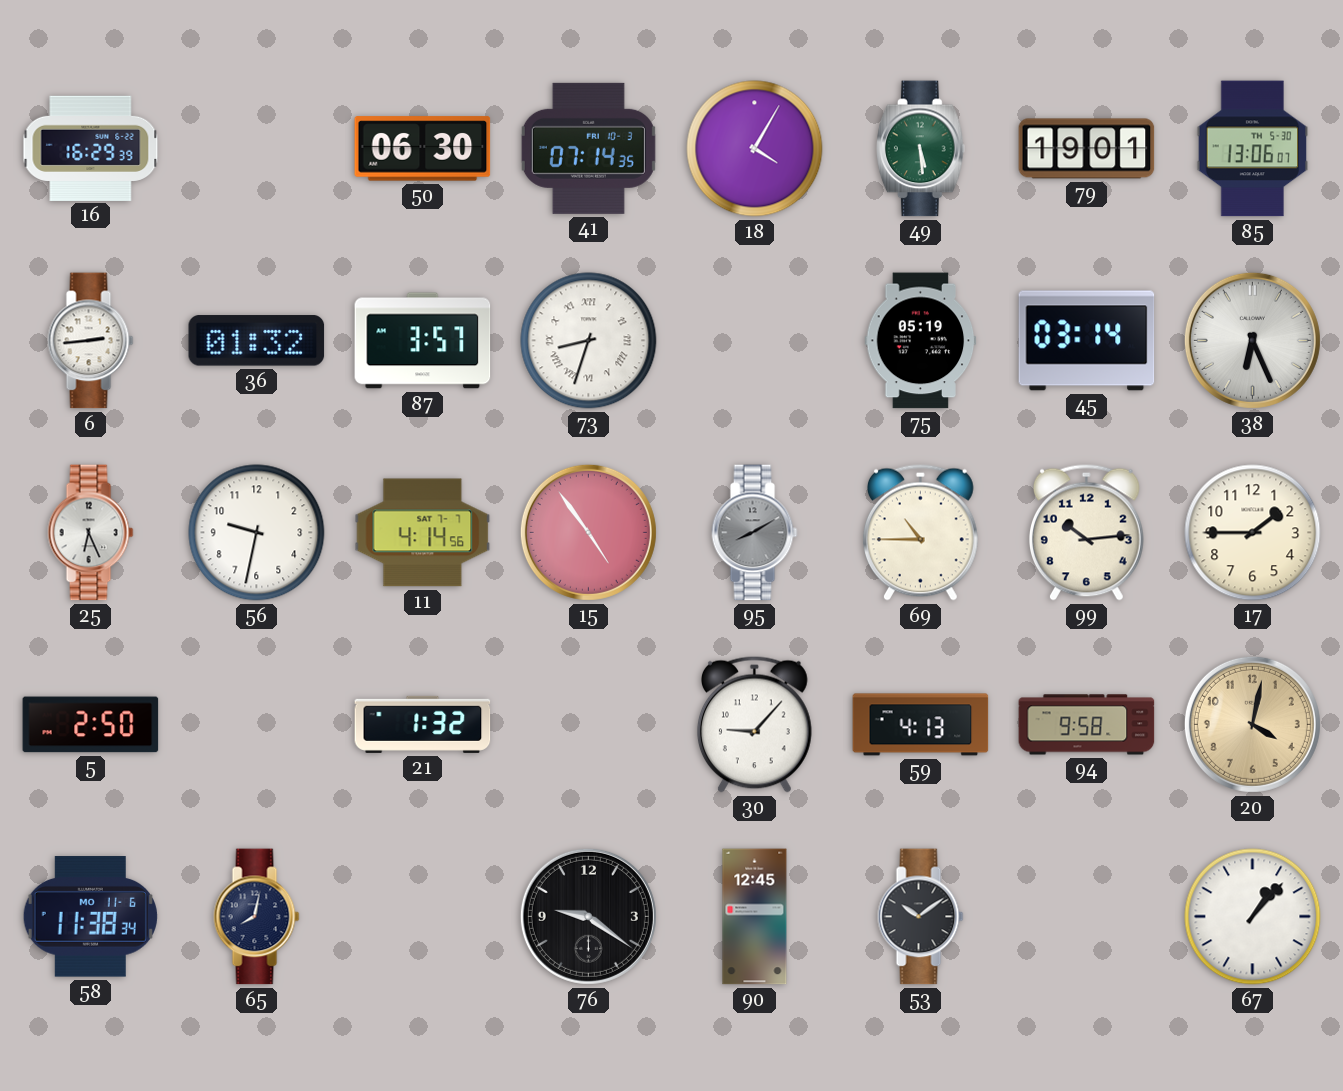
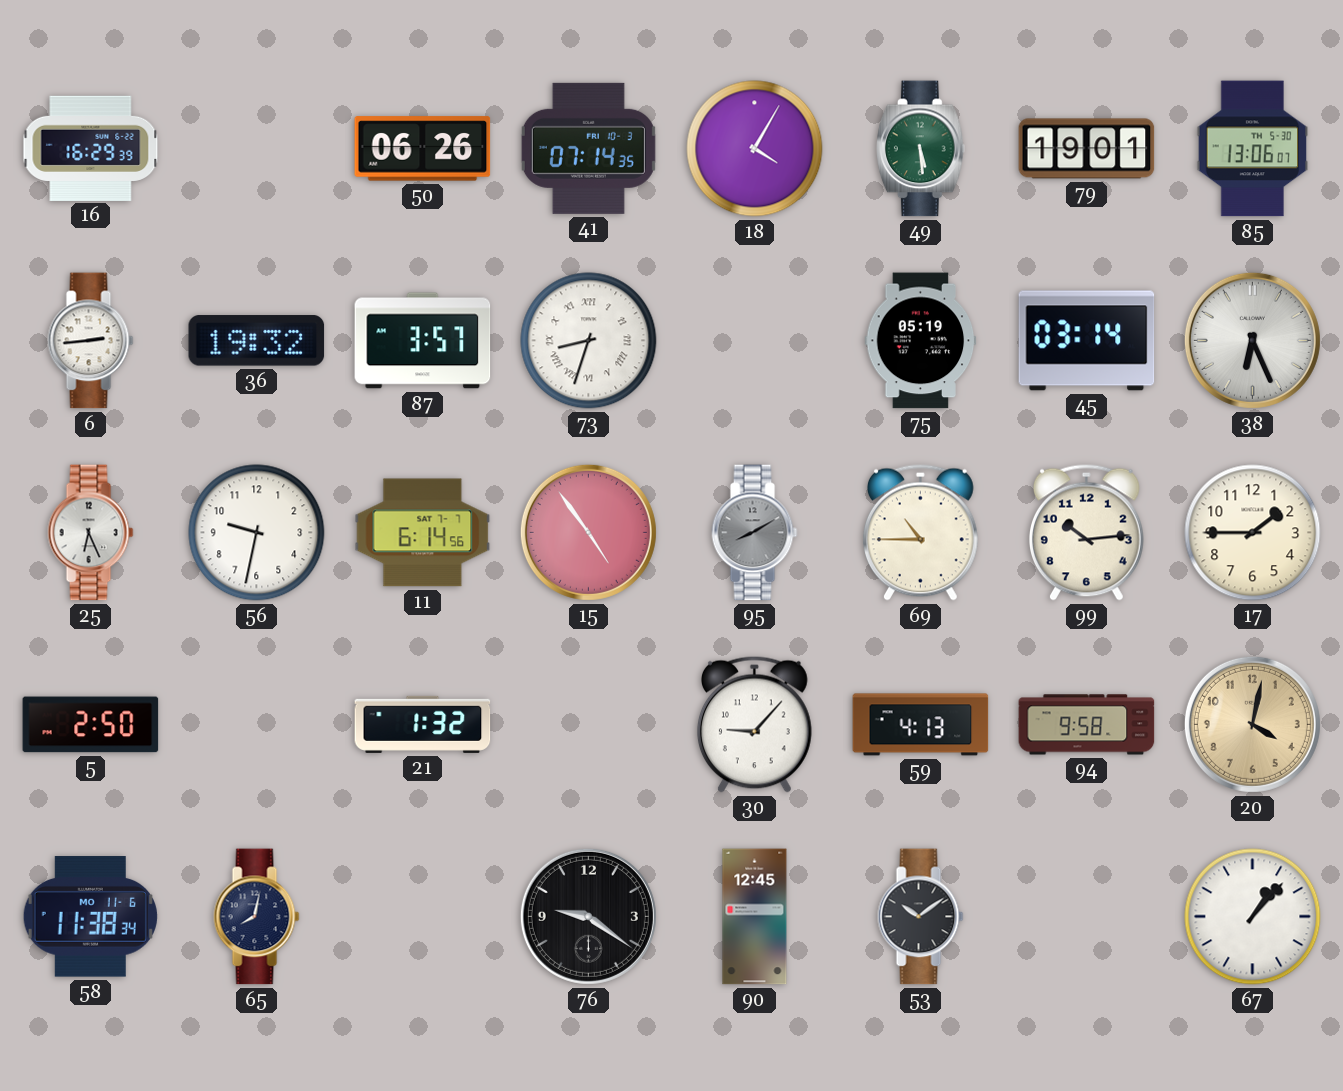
50: 06:30 -> 06:26
36: 01:32 -> 19:32
11: 4:14 -> 6:14
